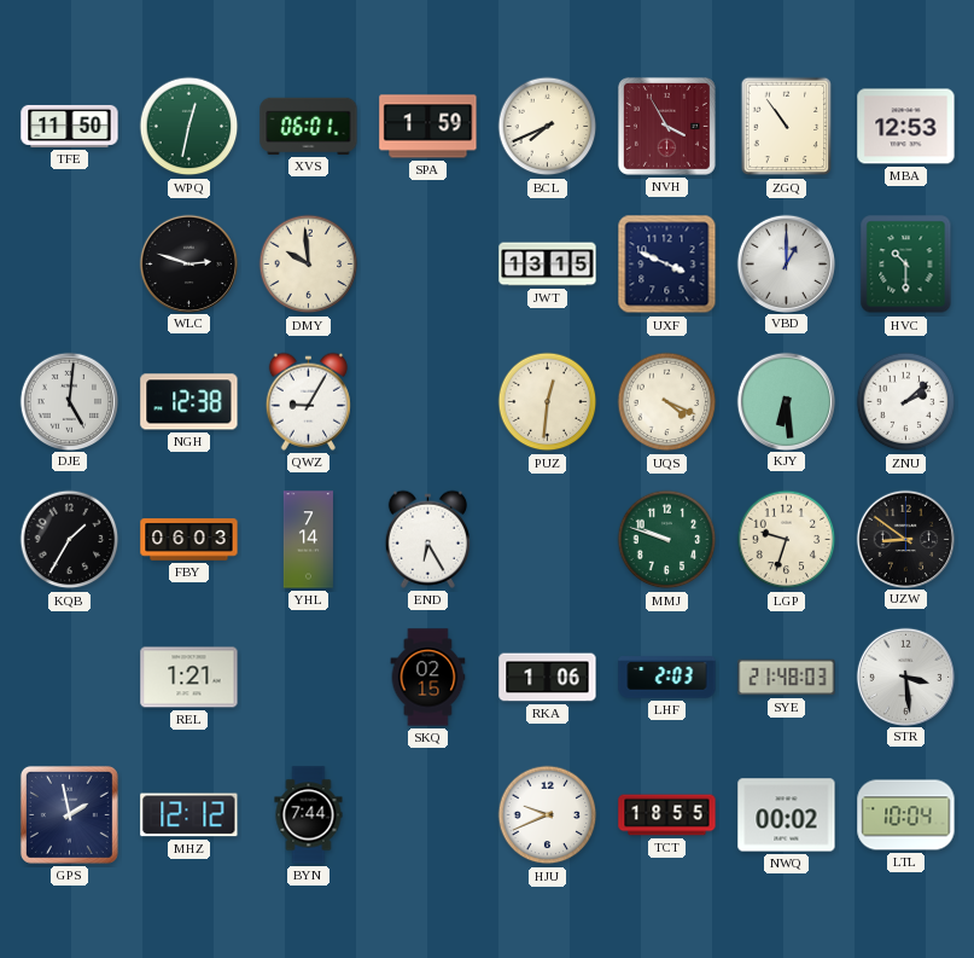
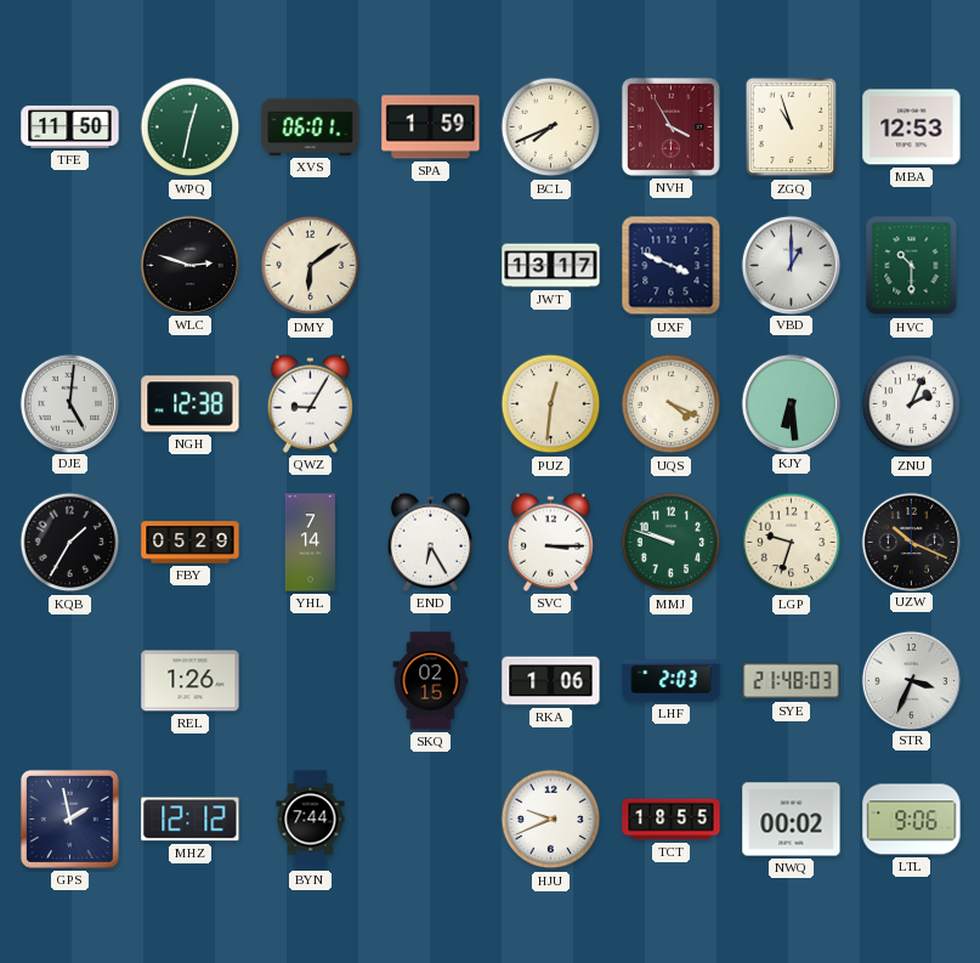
ZGQ: 10:54 -> 10:57
DMY: 9:59 -> 6:09
JWT: 13:15 -> 13:17
ZNU: 2:08 -> 2:04
FBY: 06:03 -> 05:29
SVC: none -> 3:15
UZW: 8:51 -> 10:19
REL: 1:21 -> 1:26
STR: 3:29 -> 3:34
LTL: 10:04 -> 9:06
